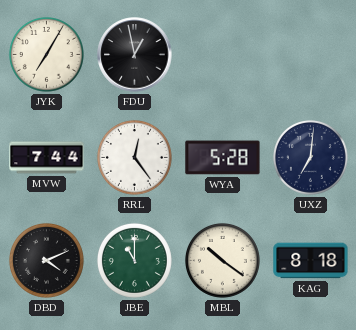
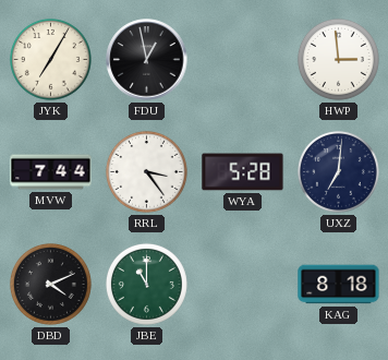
HWP: none -> 2:59
RRL: 12:24 -> 3:24
MBL: 10:21 -> none
